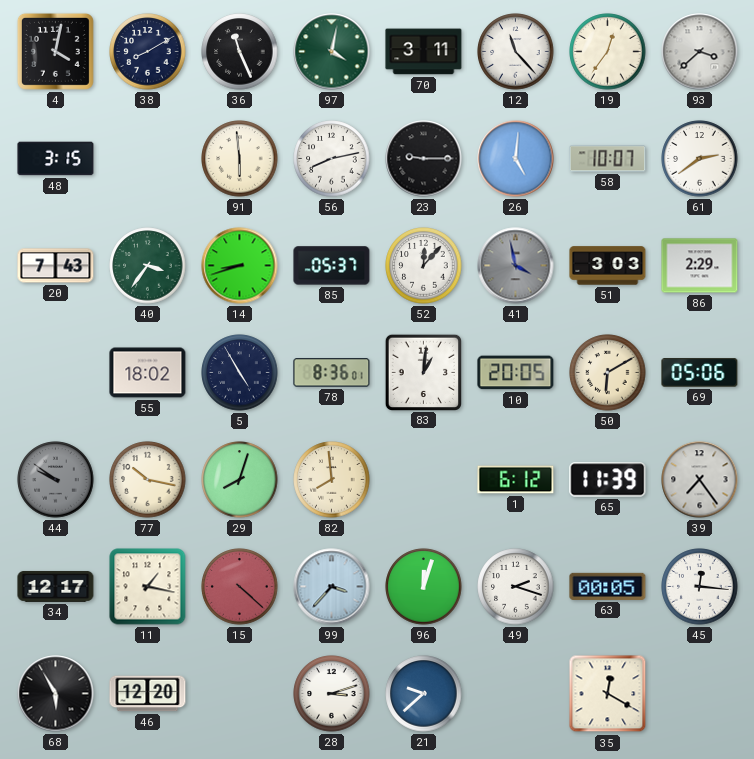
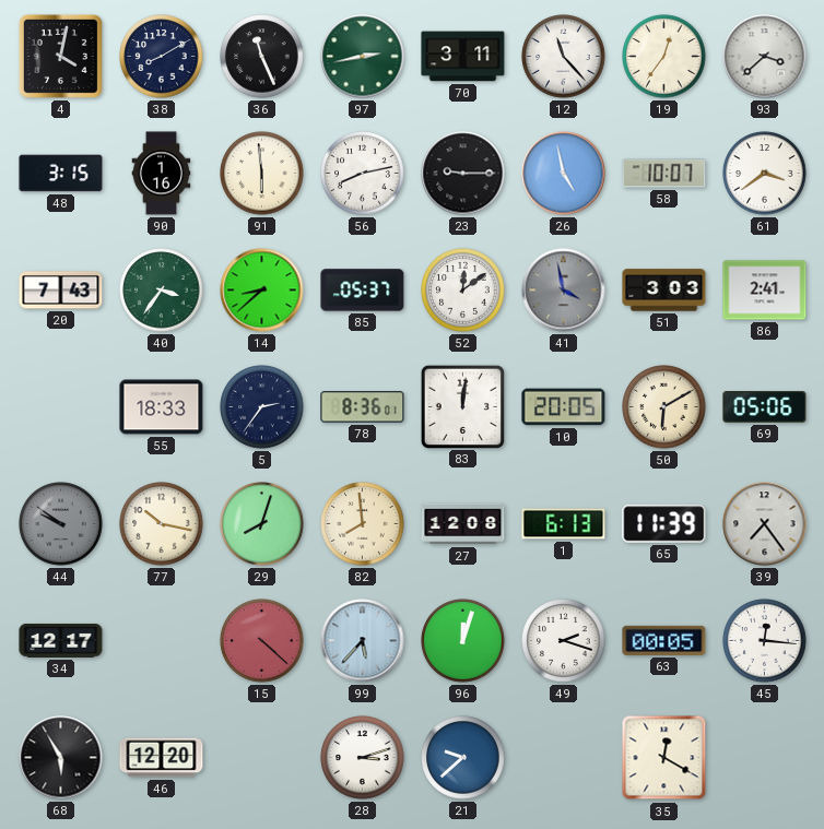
97: 4:02 -> 2:43
90: none -> 1:16
26: 5:01 -> 4:58
61: 2:39 -> 3:39
14: 8:42 -> 8:38
52: 12:07 -> 12:09
86: 2:29 -> 2:41
55: 18:02 -> 18:33
5: 4:55 -> 2:36
83: 1:01 -> 12:01
27: none -> 12:08
1: 6:12 -> 6:13
11: 1:17 -> none
99: 3:37 -> 5:37
